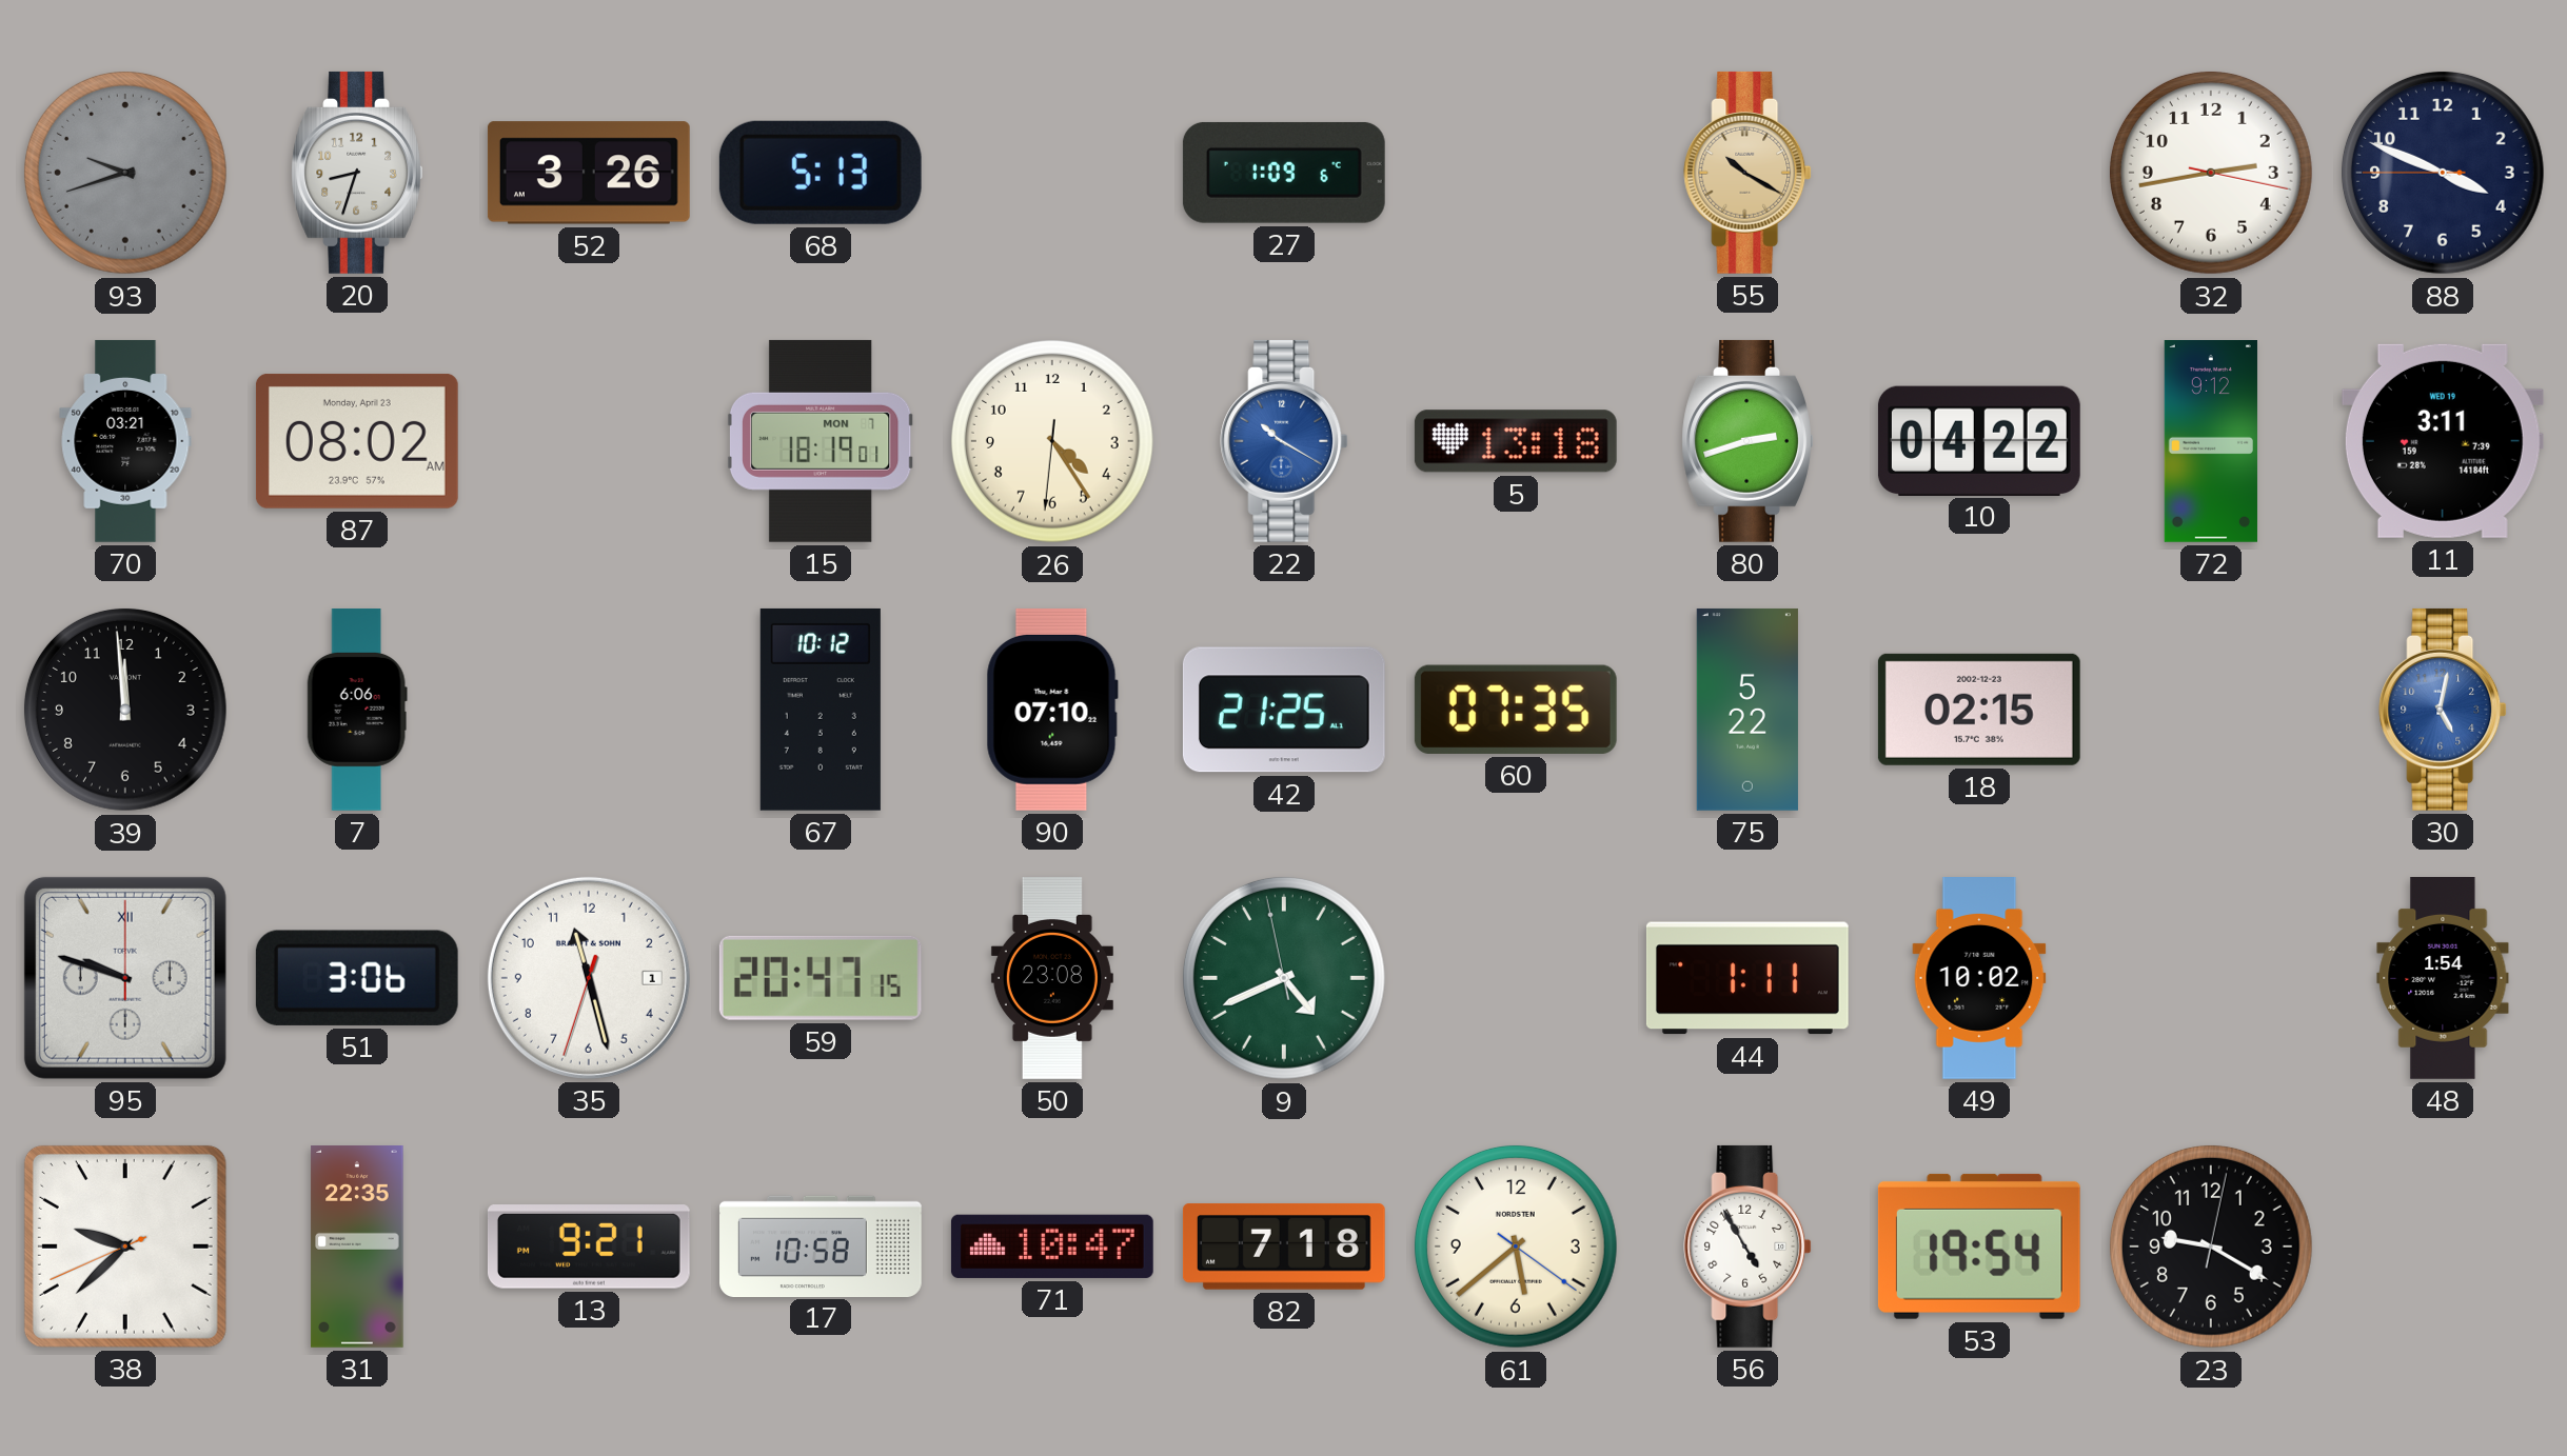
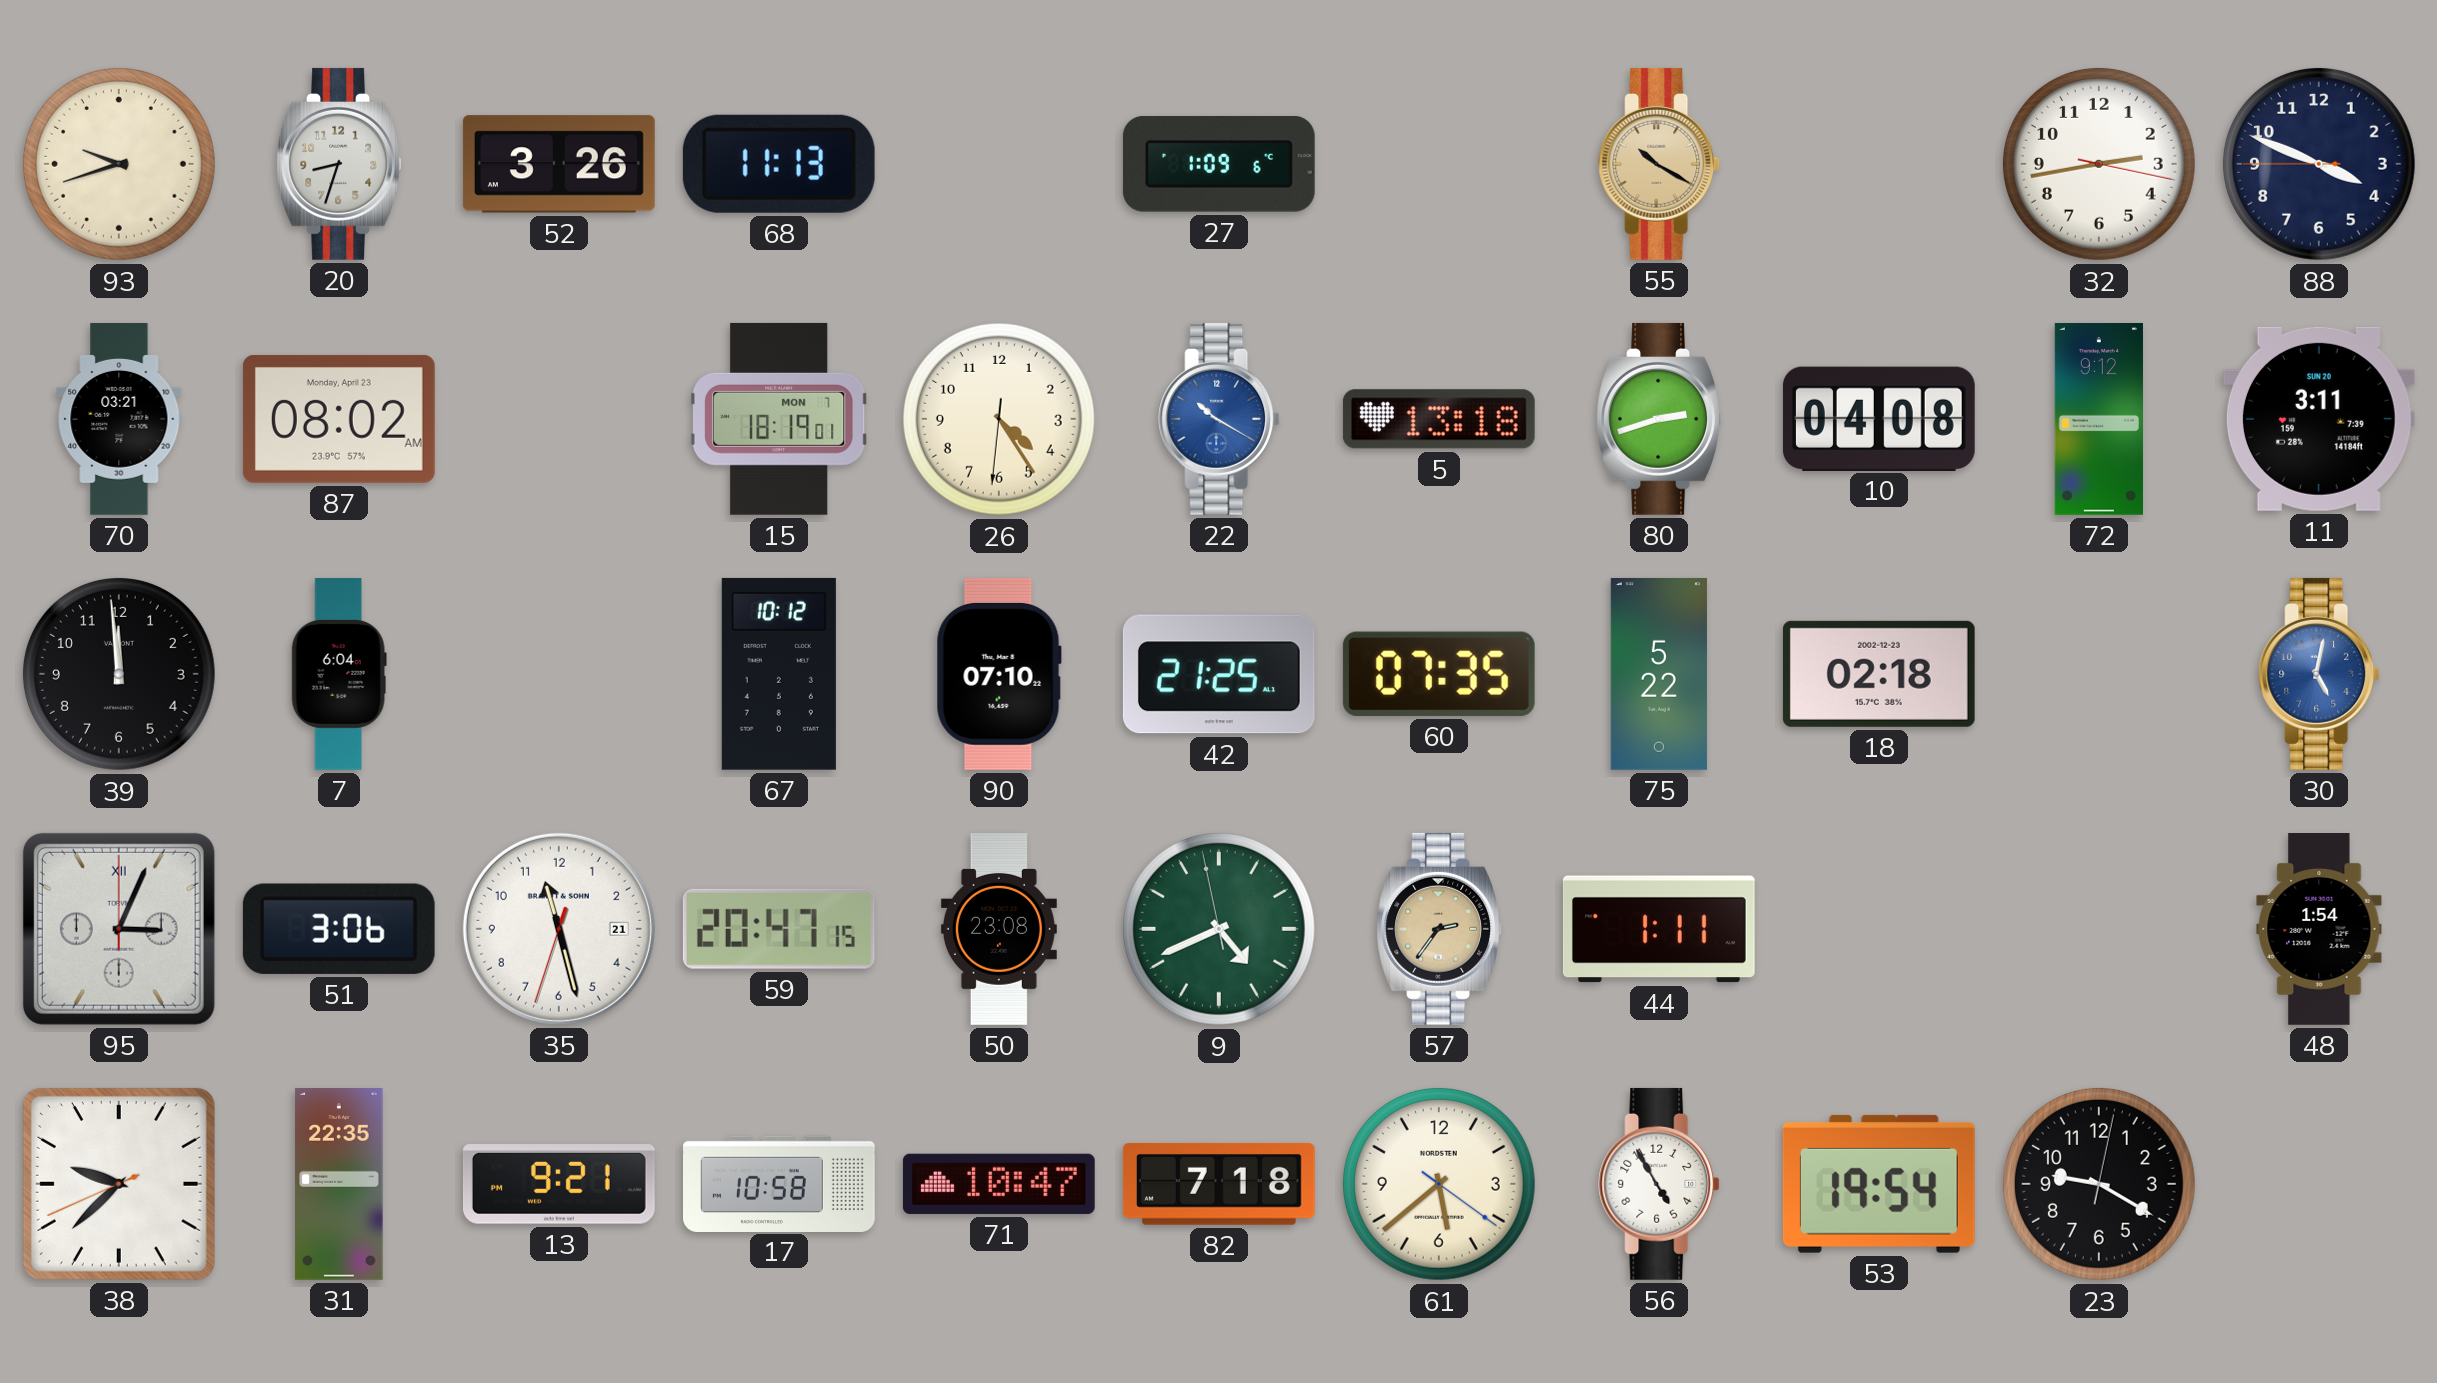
93 dial: grey -> cream
68: 5:13 -> 11:13
10: 04:22 -> 04:08
11 date: WED 19 -> SUN 20
7: 6:06 -> 6:04
18: 02:15 -> 02:18
95: 9:48 -> 3:04
35 date: 1 -> 21
57: none -> 2:36
49: 10:02 -> none
